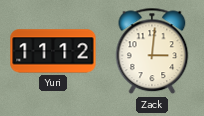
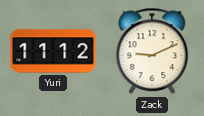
Zack: 3:01 -> 9:11
